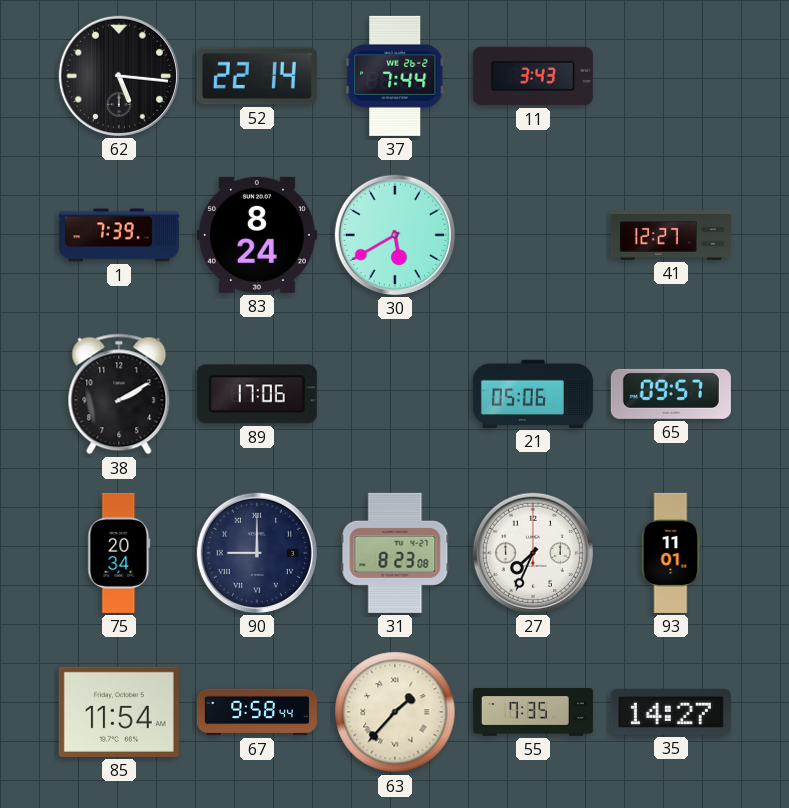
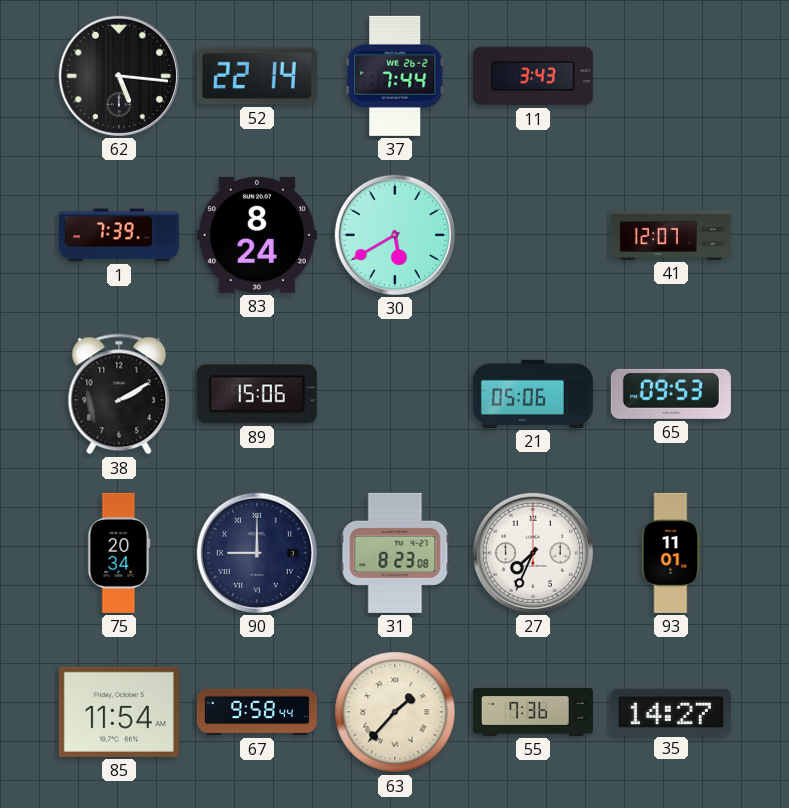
41: 12:27 -> 12:07
89: 17:06 -> 15:06
65: 09:57 -> 09:53
55: 7:35 -> 7:36
